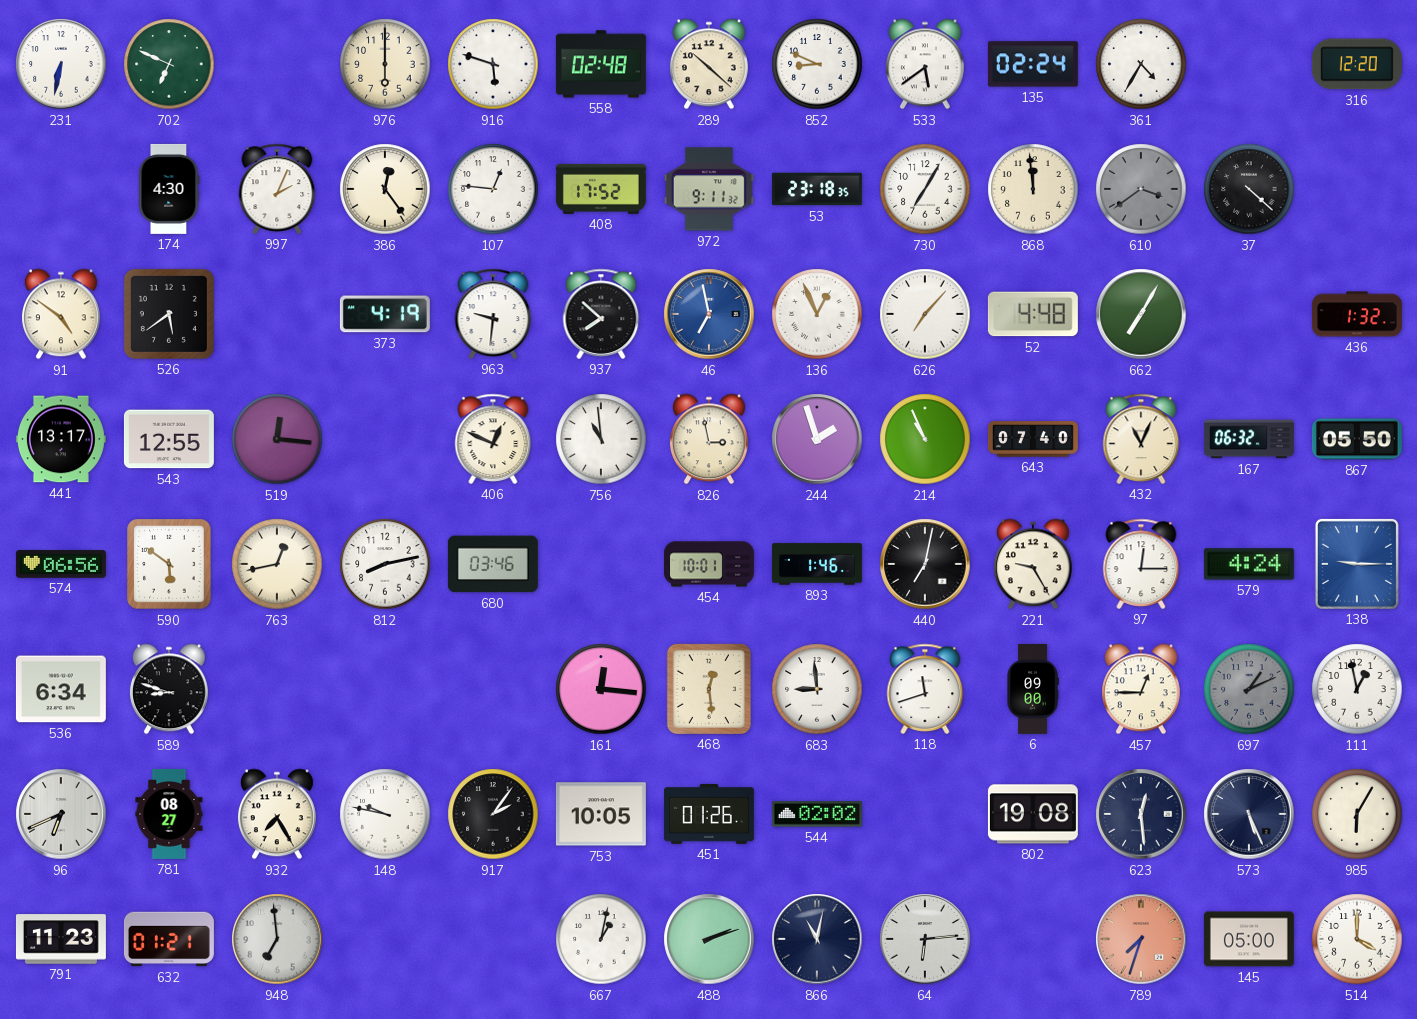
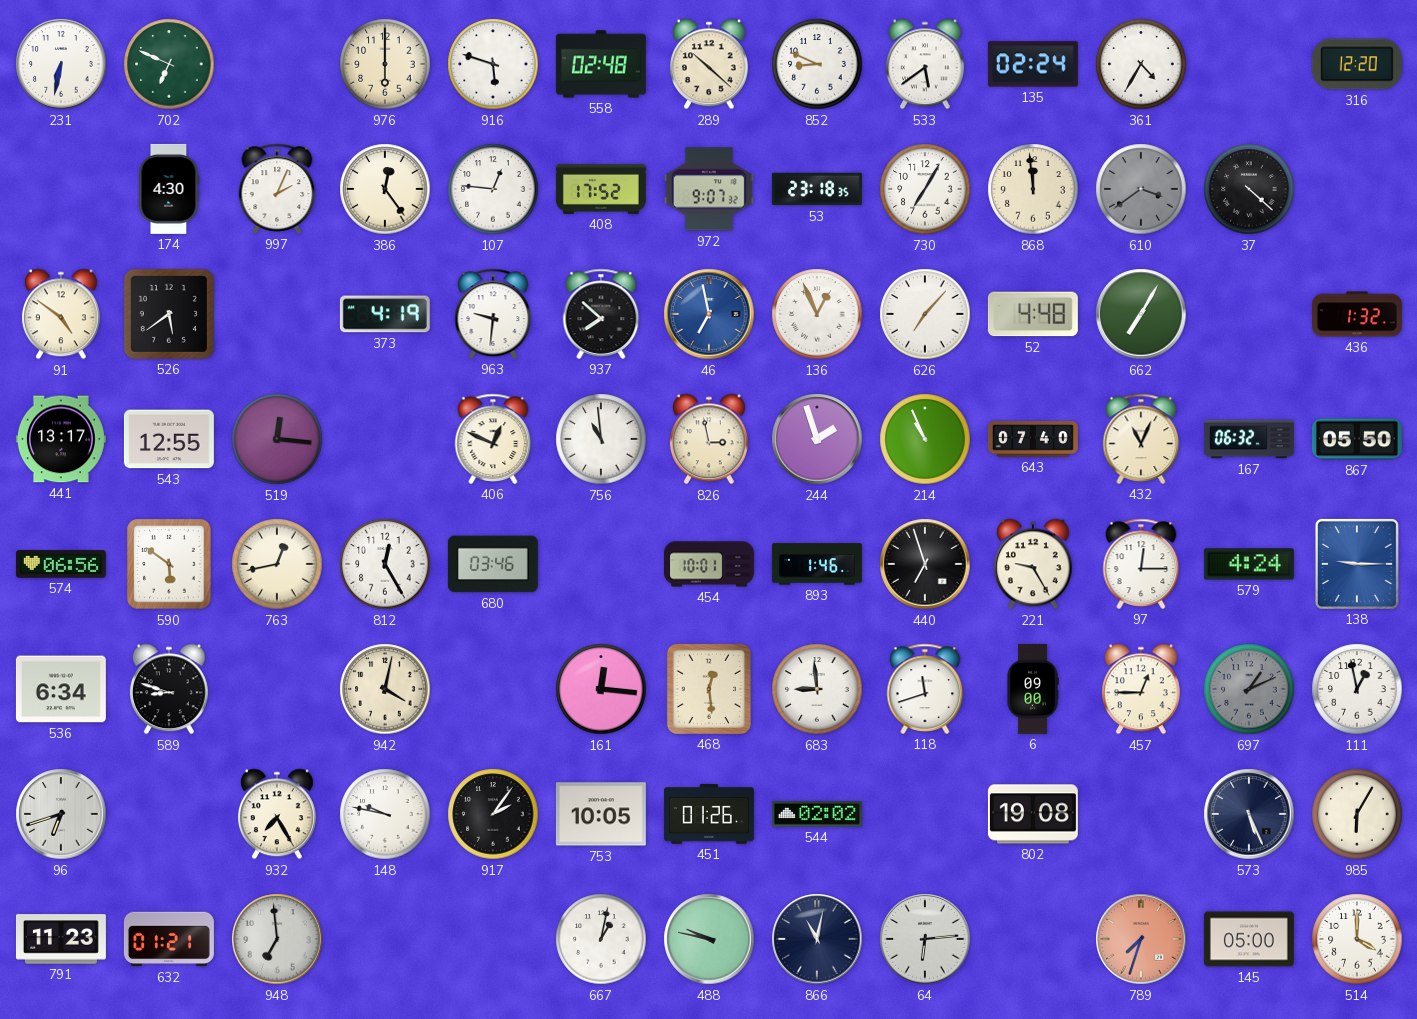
972: 9:11 -> 9:07
812: 8:13 -> 12:25
440: 7:02 -> 6:57
942: none -> 4:02
96: 6:41 -> 6:42
781: 08:27 -> none
623: 12:29 -> none
488: 2:12 -> 9:47
